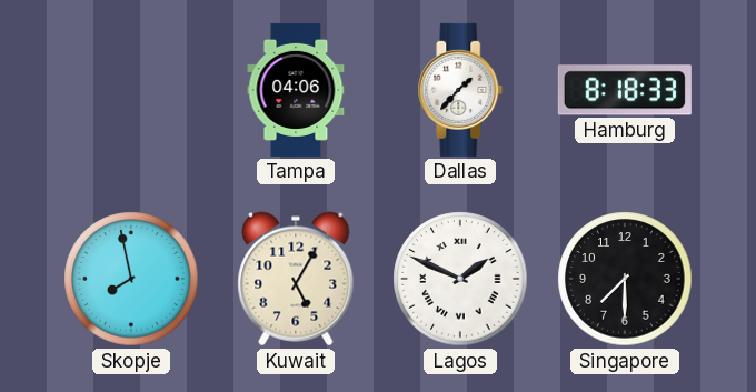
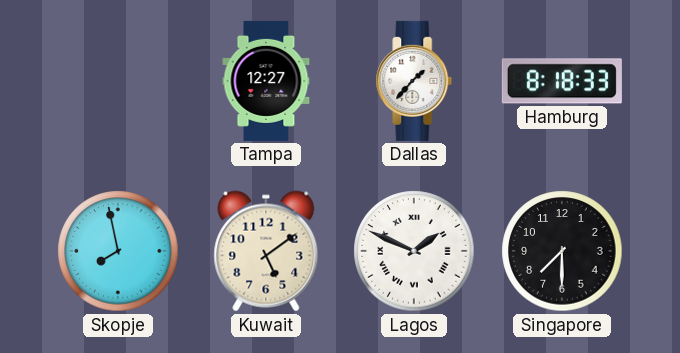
Tampa: 04:06 -> 12:27
Kuwait: 5:05 -> 5:09
